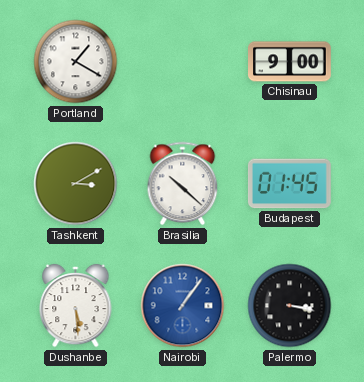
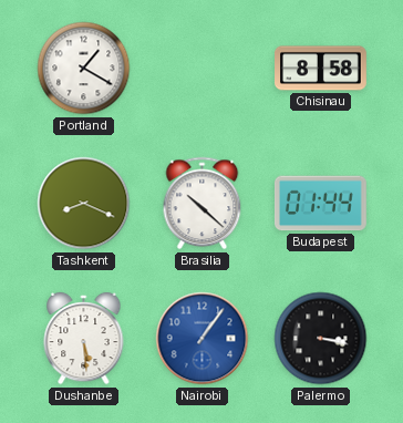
Chisinau: 9:00 -> 8:58
Tashkent: 3:10 -> 8:19
Budapest: 01:45 -> 01:44
